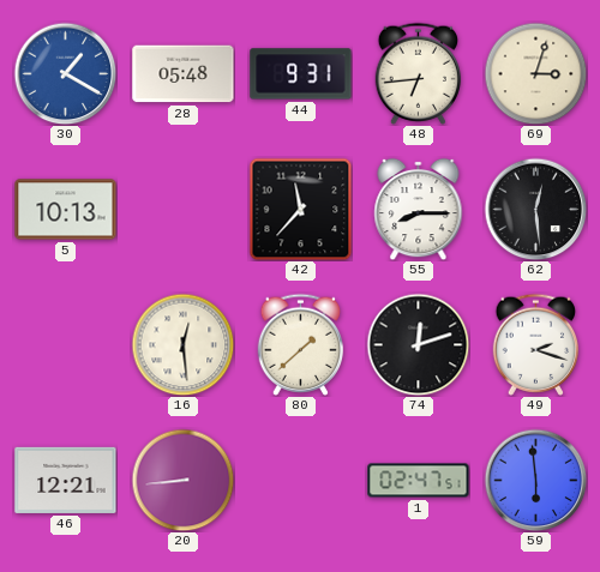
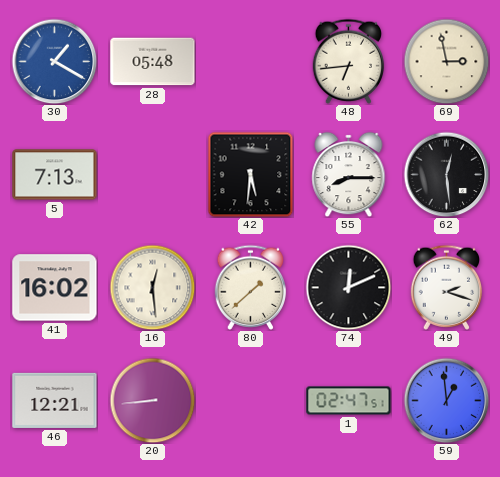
44: 9:31 -> none
69: 3:03 -> 2:58
5: 10:13 -> 7:13
42: 11:37 -> 5:31
41: none -> 16:02
74: 12:12 -> 12:11
59: 5:59 -> 12:59
